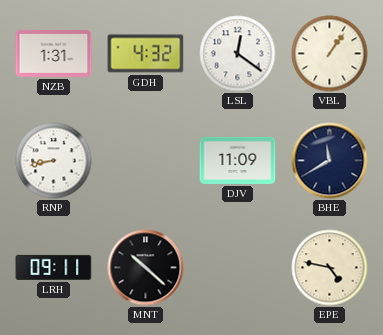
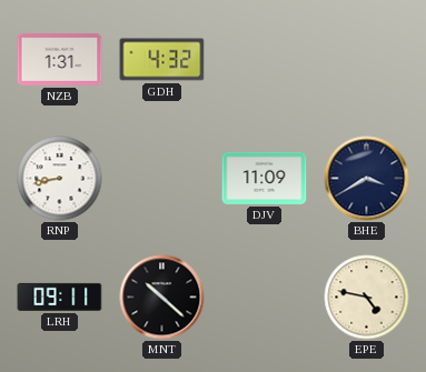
LSL: 12:21 -> none
VBL: 1:06 -> none
BHE: 11:40 -> 3:40
